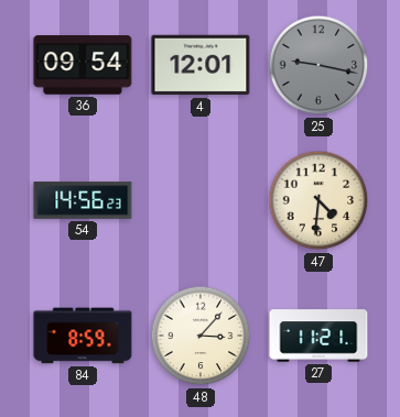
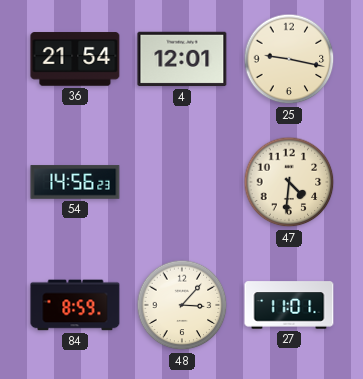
36: 09:54 -> 21:54
25 dial: grey -> cream
27: 11:21 -> 11:01
